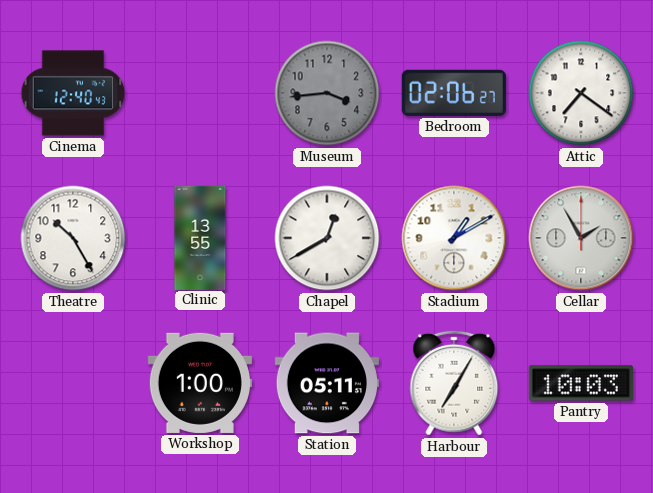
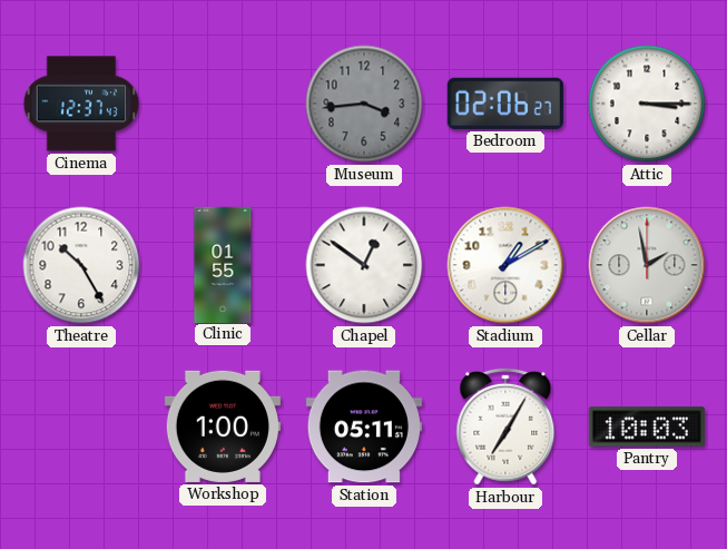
Cinema: 12:40 -> 12:37
Attic: 7:21 -> 3:15
Clinic: 13:55 -> 01:55
Chapel: 12:40 -> 12:51
Cellar: 1:55 -> 1:58
